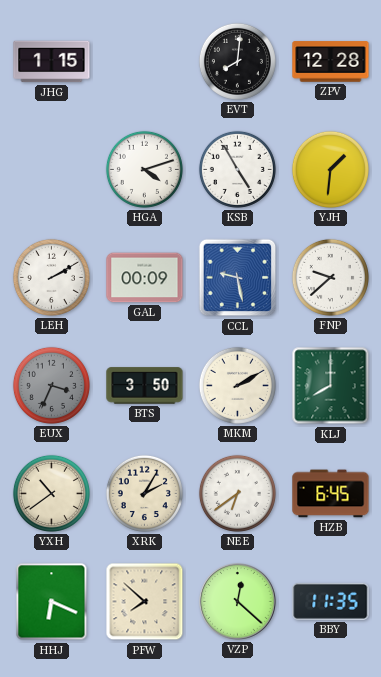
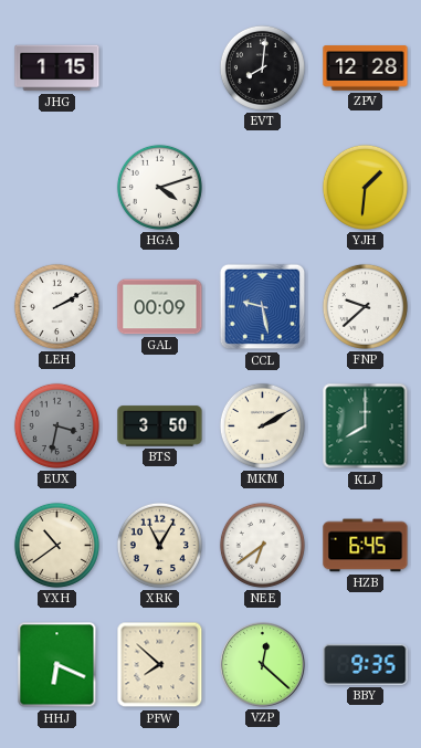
KSB: 4:55 -> none
EUX: 3:34 -> 3:32
XRK: 2:05 -> 11:05
BBY: 11:35 -> 9:35
